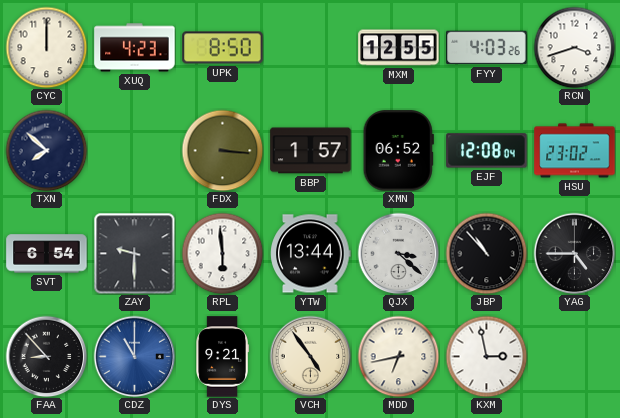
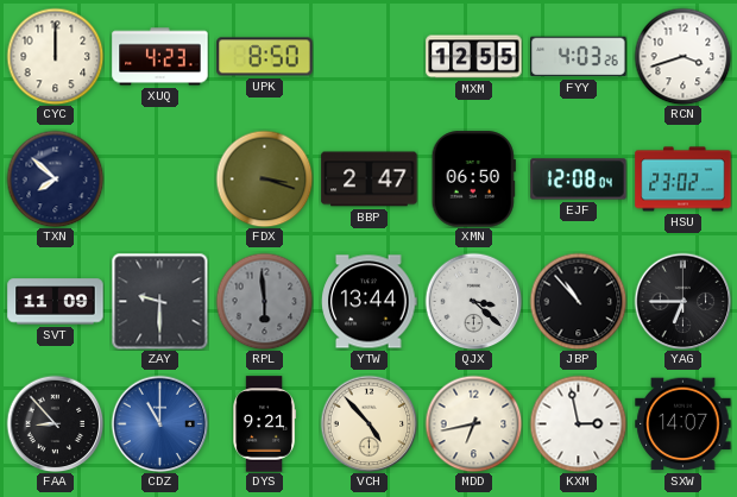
FDX: 3:16 -> 3:18
BBP: 1:57 -> 2:47
XMN: 06:52 -> 06:50
SVT: 6:54 -> 11:09
RPL dial: white -> grey
YAG: 4:45 -> 6:45
VCH: 4:54 -> 4:53
SXW: none -> 14:07
